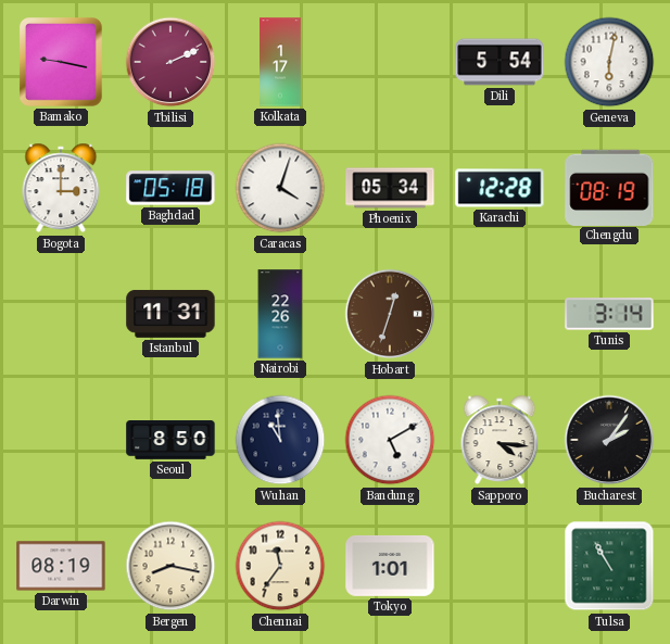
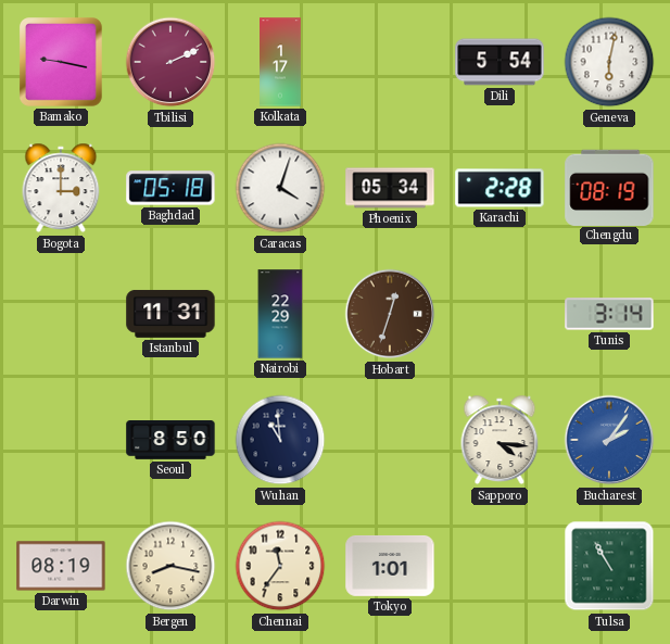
Karachi: 12:28 -> 2:28
Nairobi: 22:26 -> 22:29
Bandung: 5:10 -> none
Bucharest dial: black -> blue
